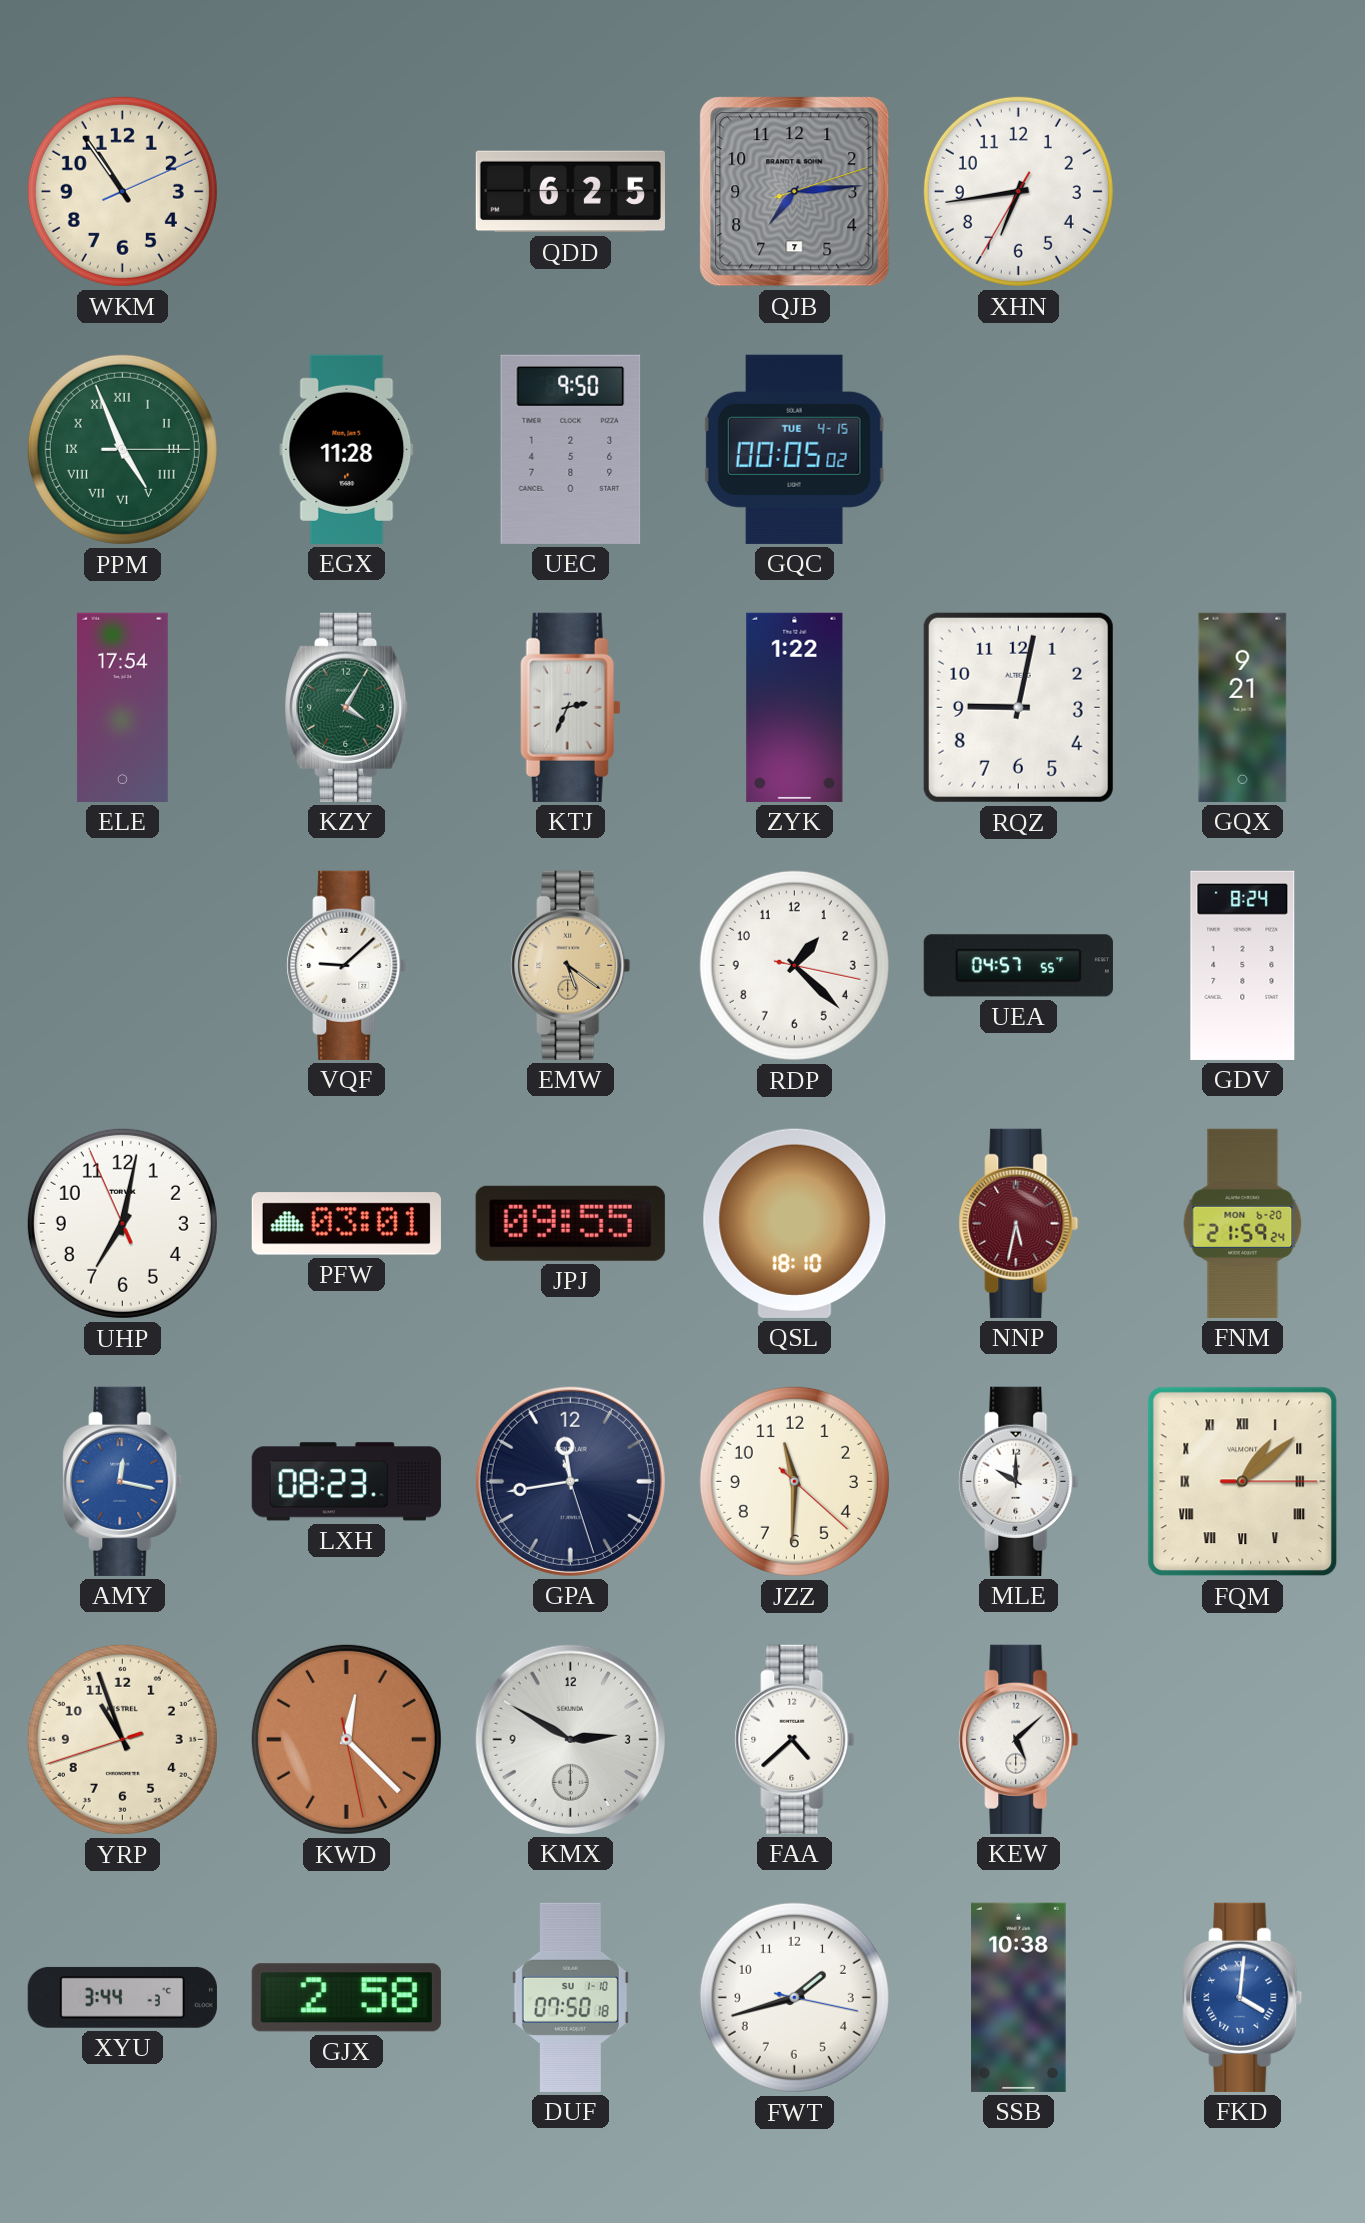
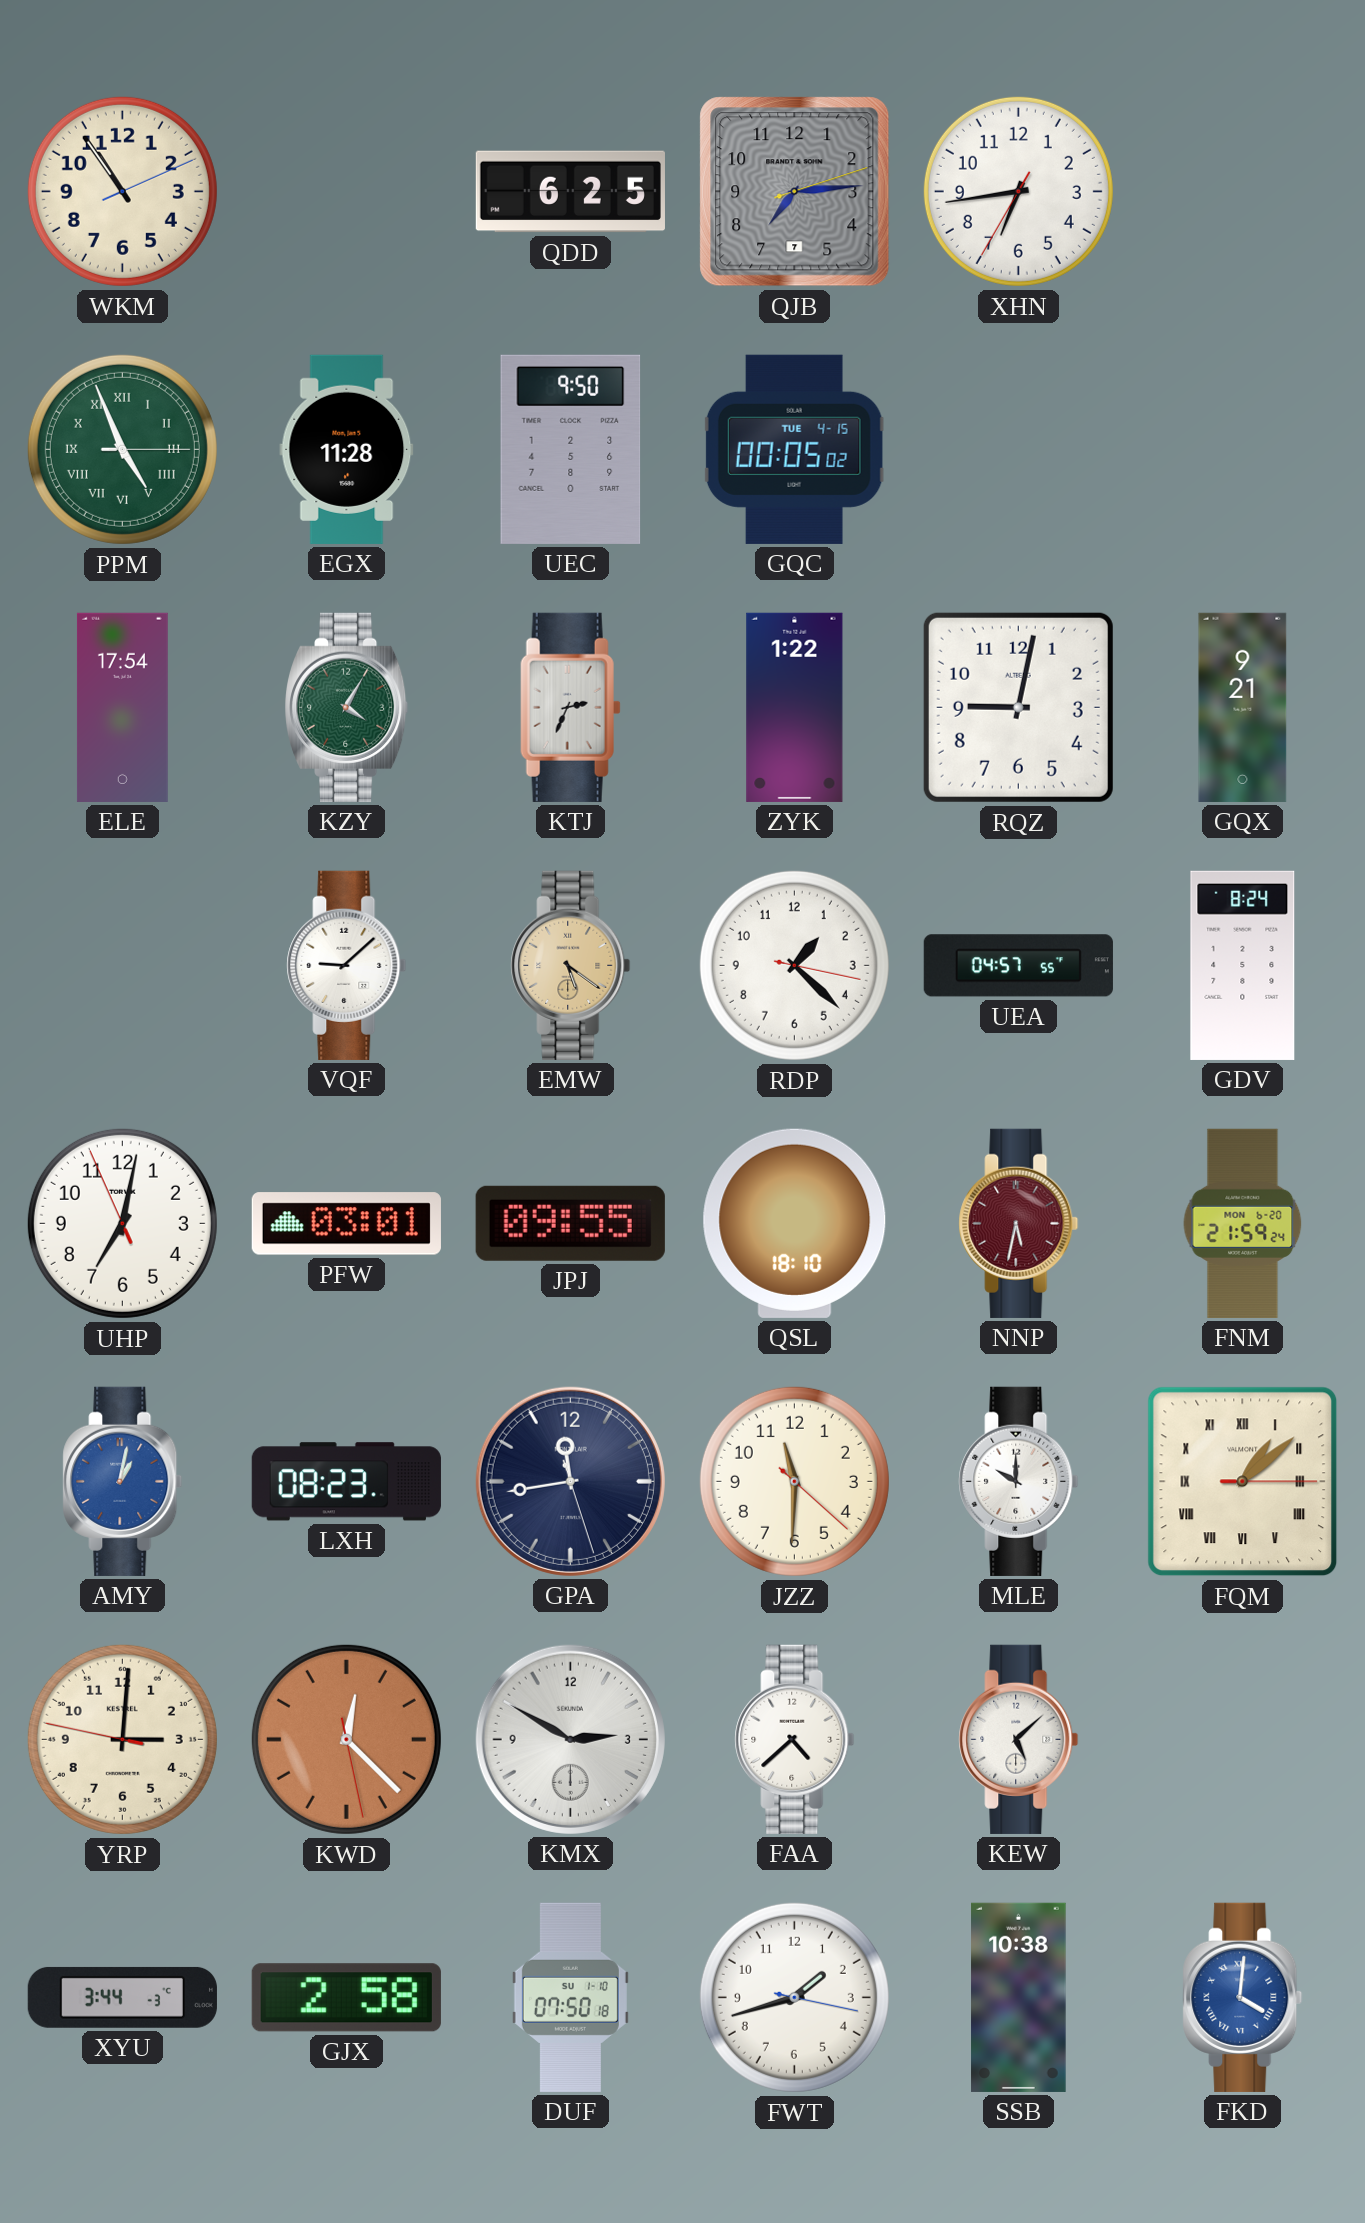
AMY: 12:17 -> 1:02
YRP: 10:56 -> 3:00
